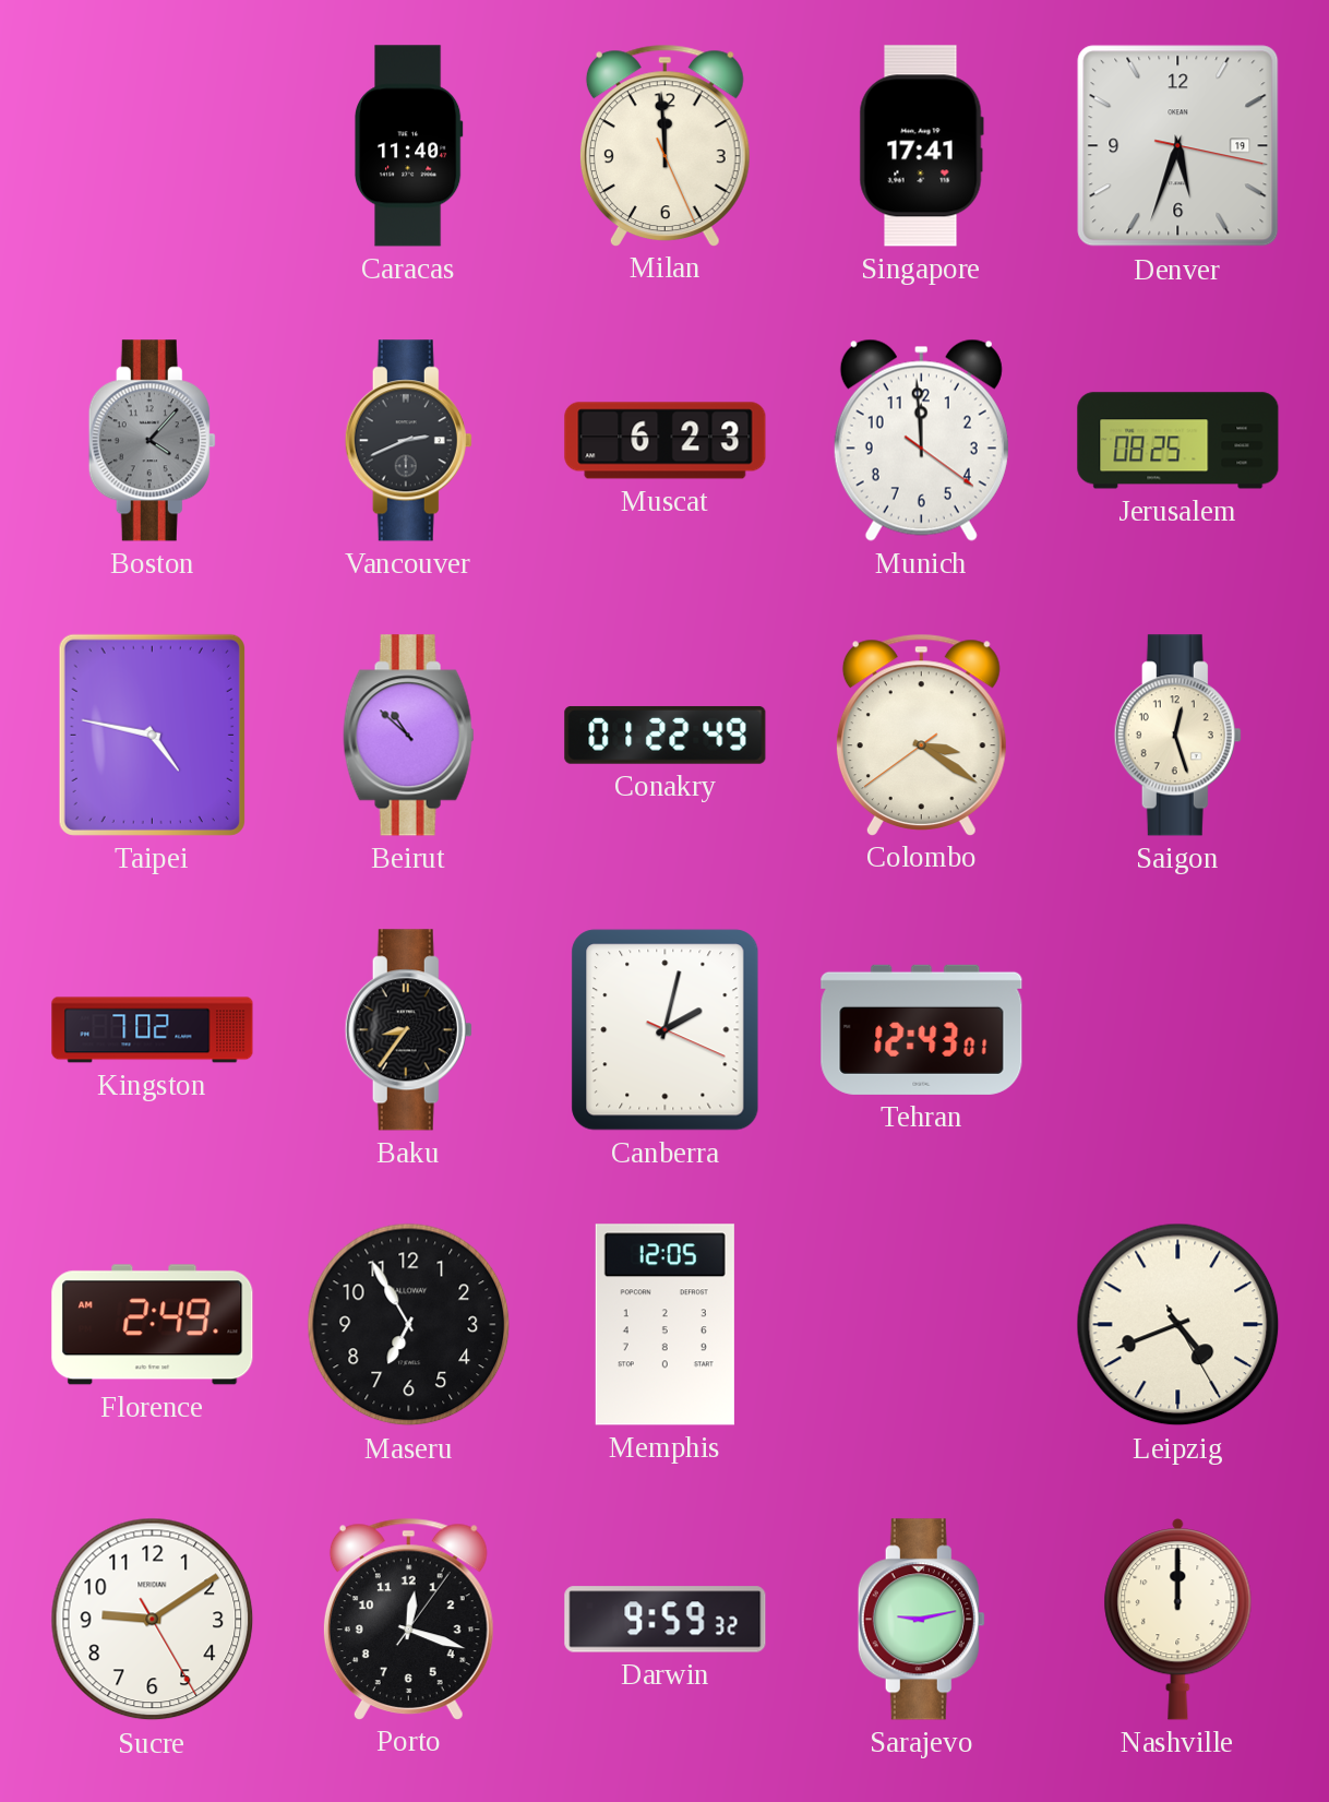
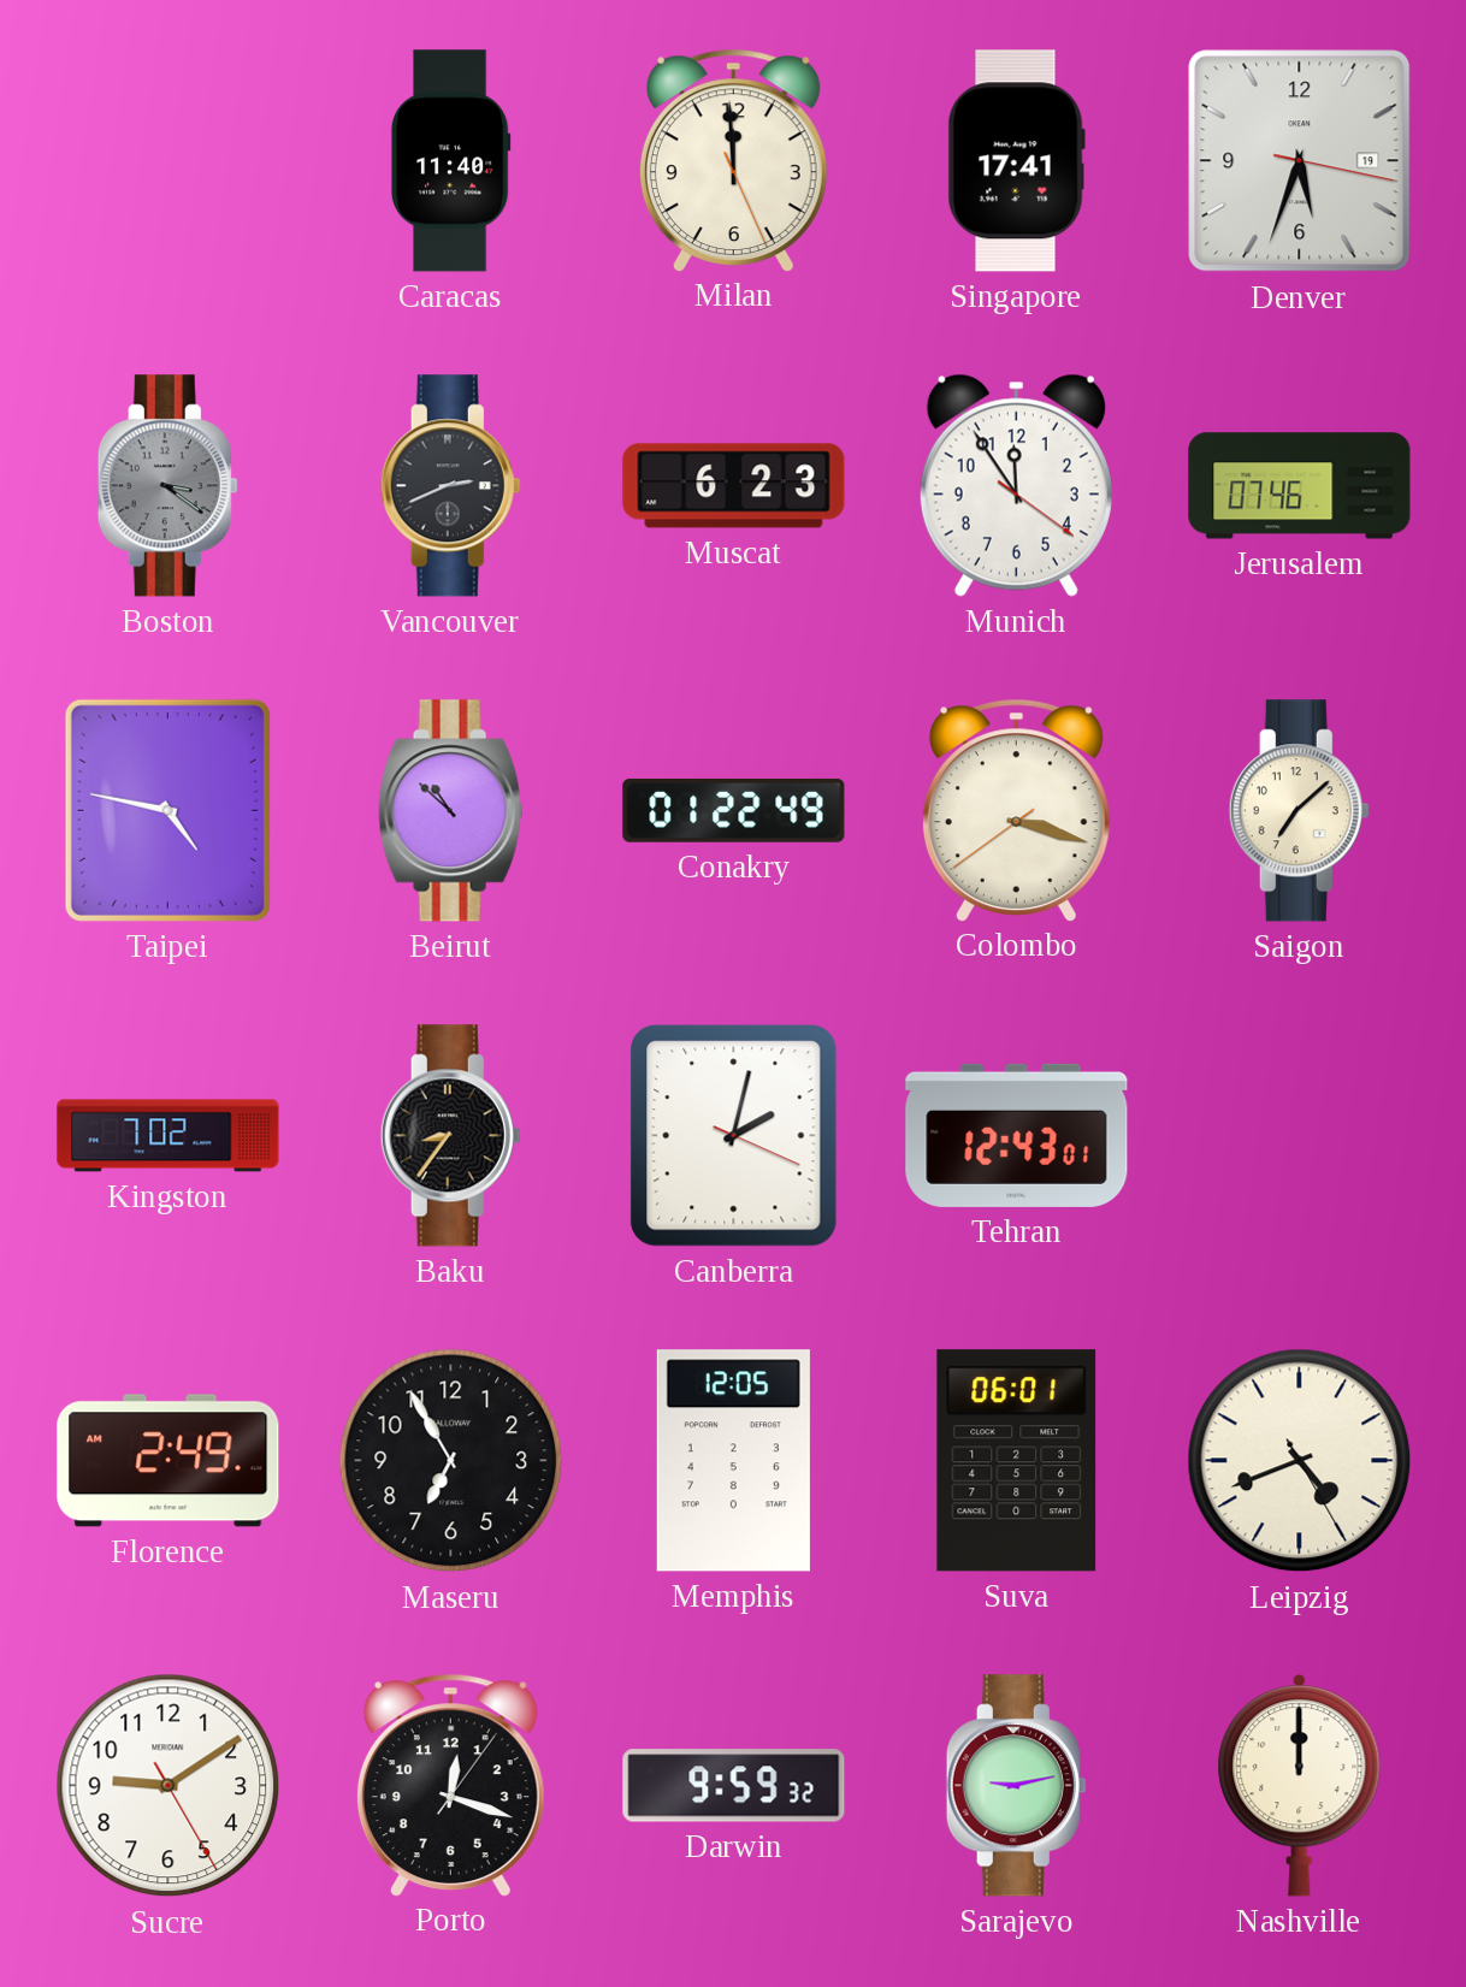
Boston: 4:07 -> 3:21
Munich: 11:59 -> 11:54
Jerusalem: 08:25 -> 07:46
Colombo: 3:20 -> 3:17
Saigon: 12:27 -> 7:08
Suva: none -> 06:01
